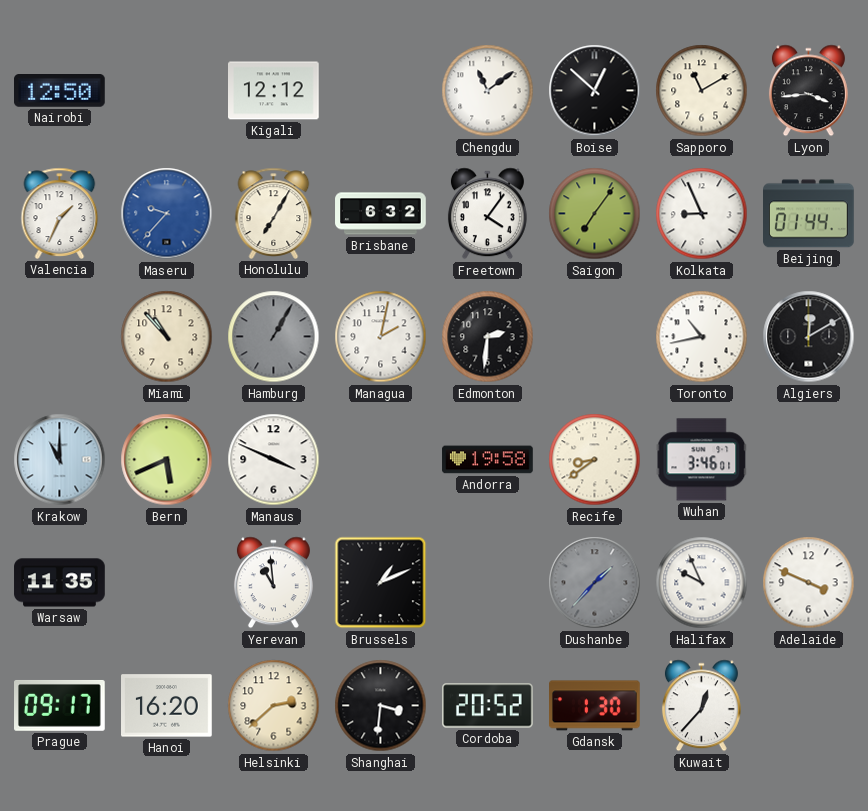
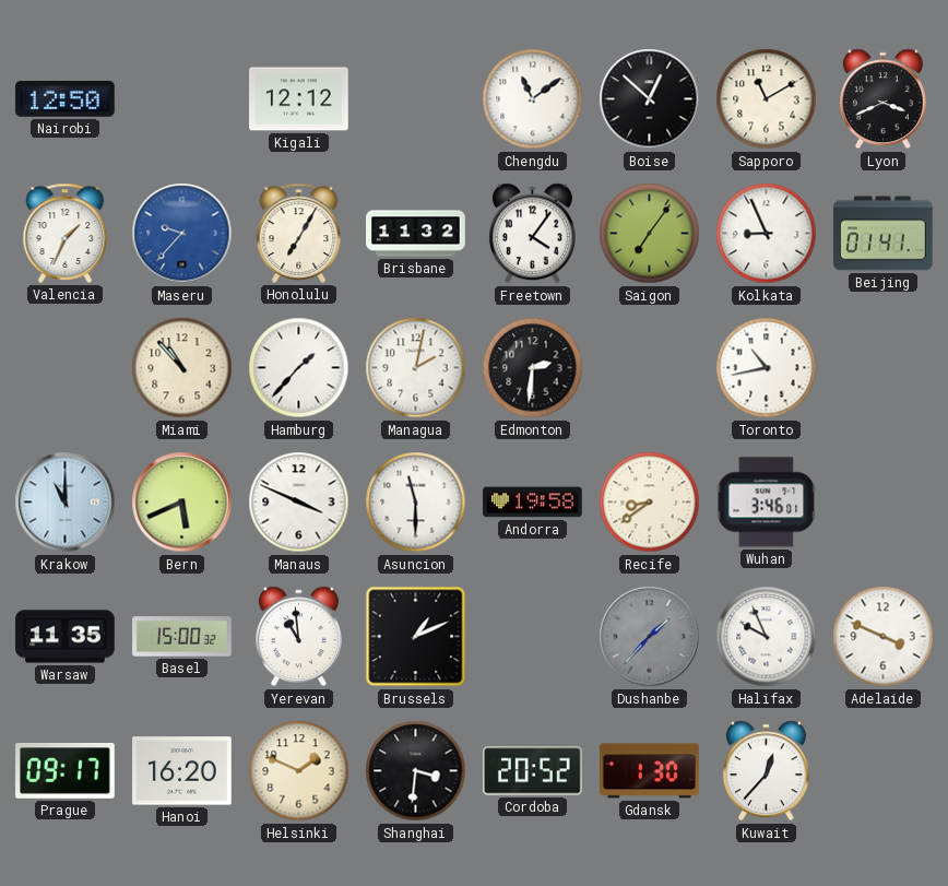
Lyon: 3:44 -> 3:41
Brisbane: 6:32 -> 11:32
Beijing: 01:44 -> 01:41
Hamburg: 1:05 -> 1:37
Hamburg dial: grey -> white
Algiers: 12:10 -> none
Asuncion: none -> 11:30
Basel: none -> 15:00
Helsinki: 2:38 -> 1:49
